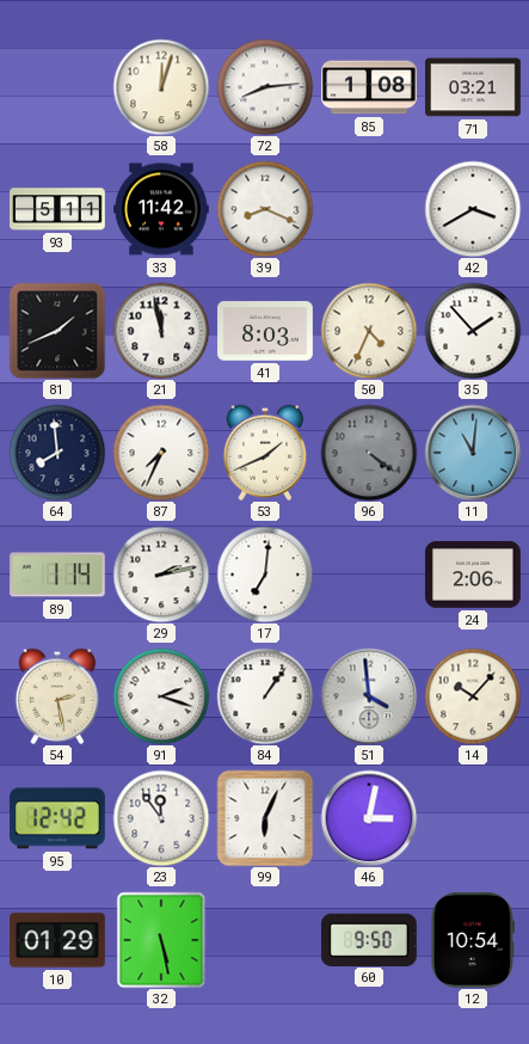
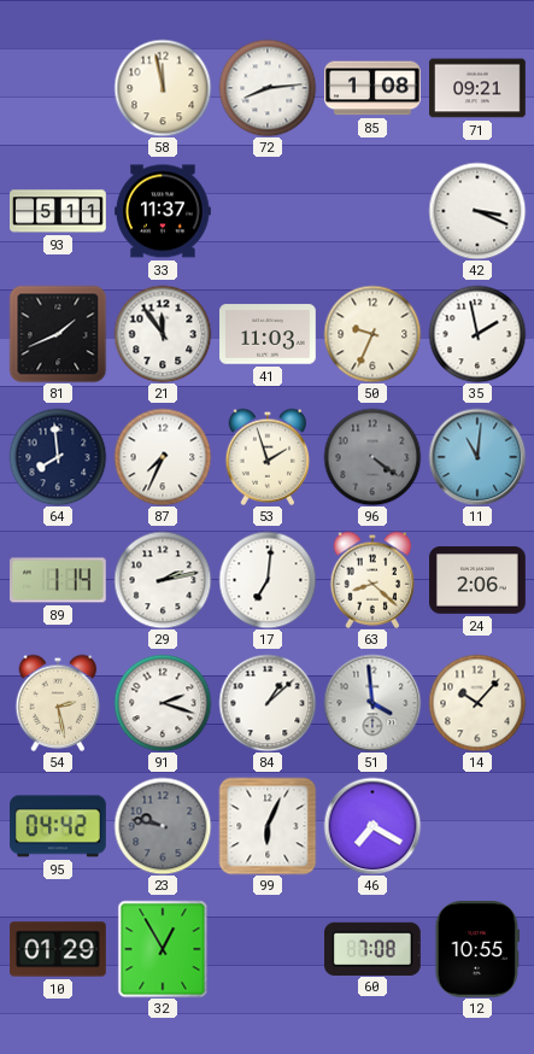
58: 12:03 -> 11:58
71: 03:21 -> 09:21
33: 11:42 -> 11:37
39: 8:19 -> none
42: 3:40 -> 3:19
21: 11:58 -> 11:54
41: 8:03 -> 11:03
50: 4:34 -> 9:34
35: 1:53 -> 1:58
53: 1:41 -> 1:57
63: none -> 8:22
84: 1:06 -> 1:08
95: 12:42 -> 04:42
23: 11:54 -> 9:47
23 dial: white -> grey
46: 3:02 -> 7:20
32: 5:28 -> 12:55
60: 9:50 -> 7:08
12: 10:54 -> 10:55
